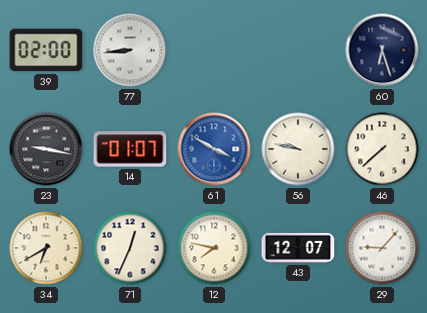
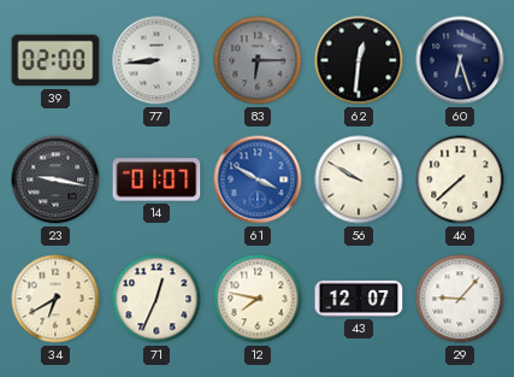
83: none -> 6:15
62: none -> 12:31
56: 9:47 -> 9:50
